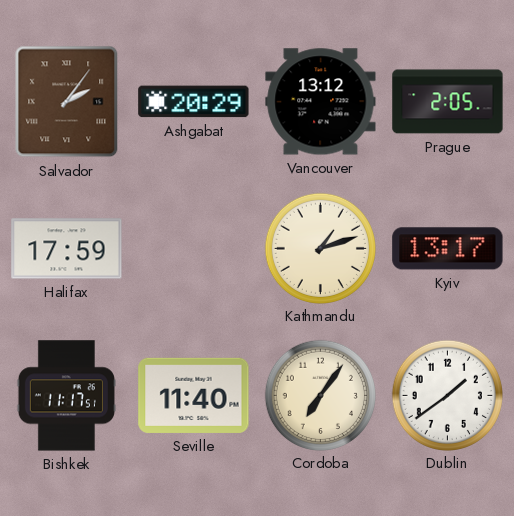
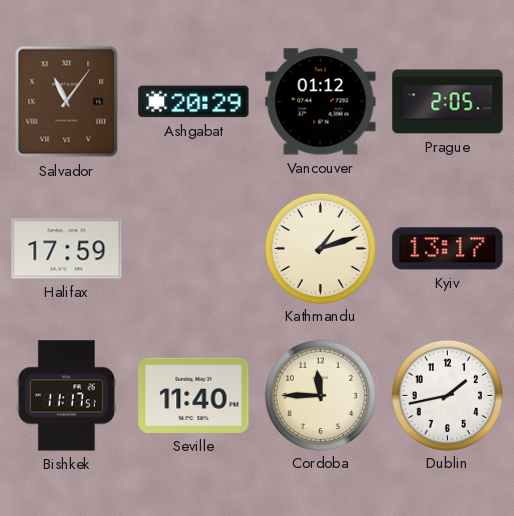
Salvador: 2:06 -> 11:06
Vancouver: 13:12 -> 01:12
Cordoba: 7:06 -> 11:45
Dublin: 1:39 -> 1:43
